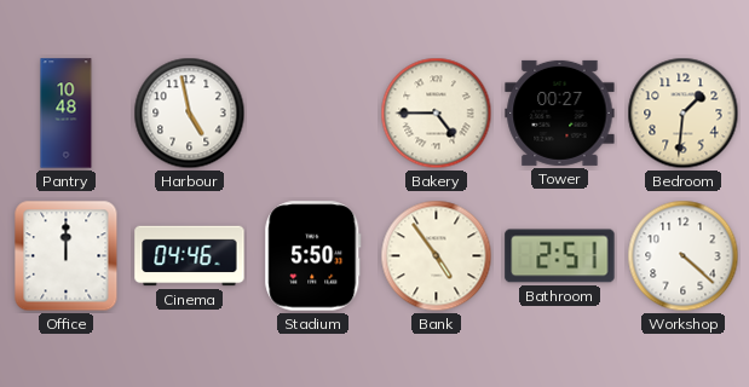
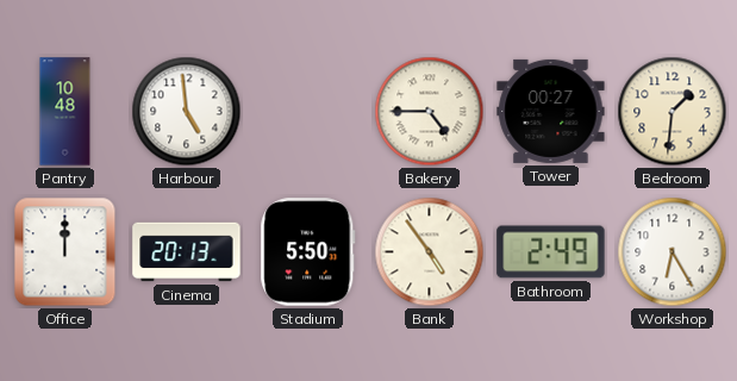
Harbour: 4:58 -> 4:59
Cinema: 04:46 -> 20:13
Bathroom: 2:51 -> 2:49
Workshop: 4:22 -> 6:25
